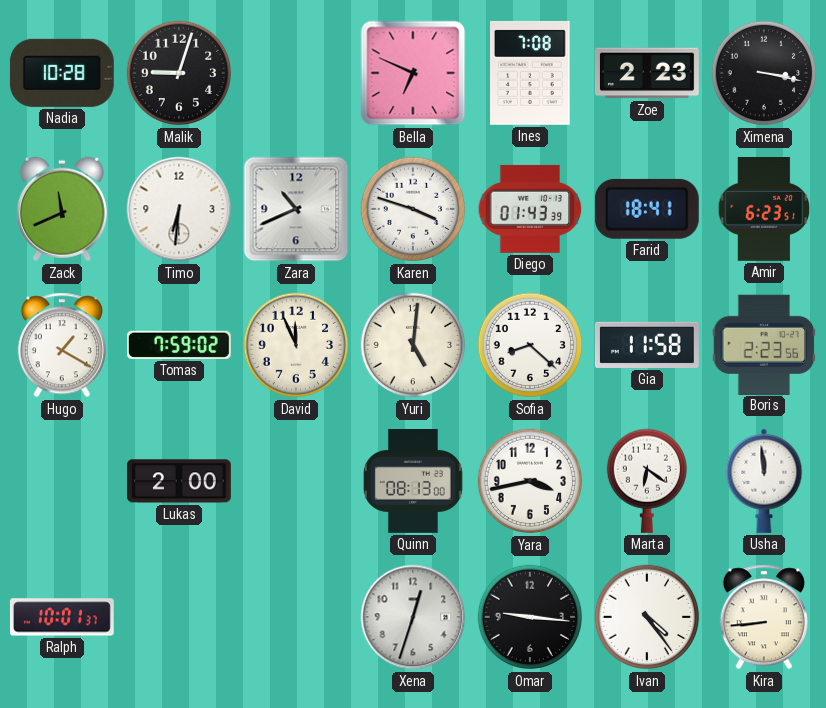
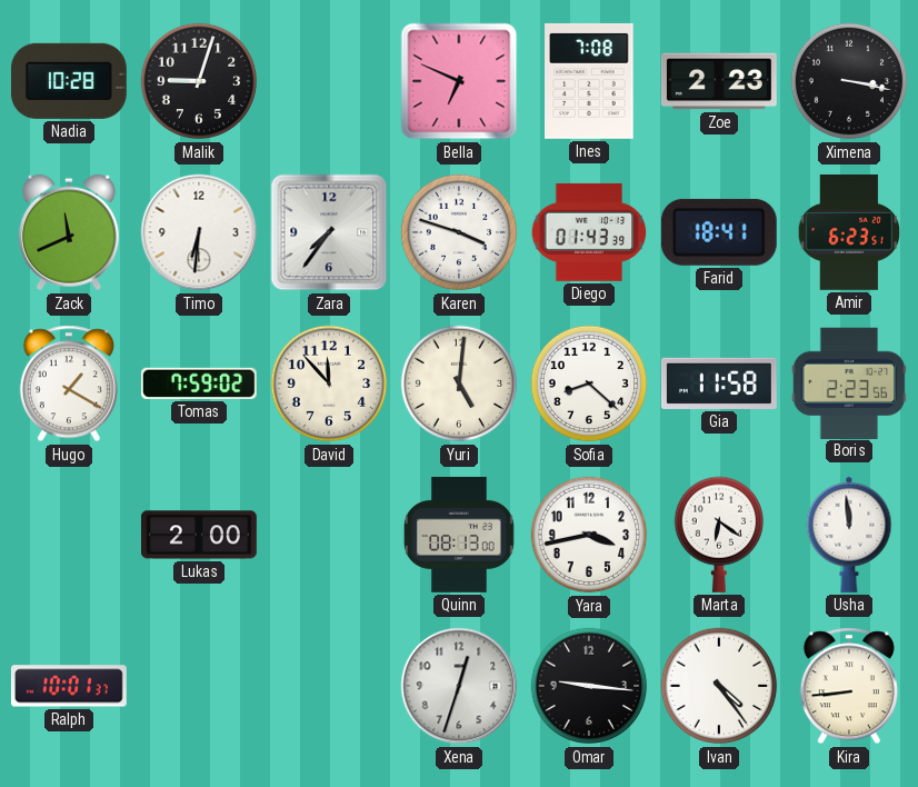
Zara: 10:41 -> 7:36
David: 11:56 -> 11:53
